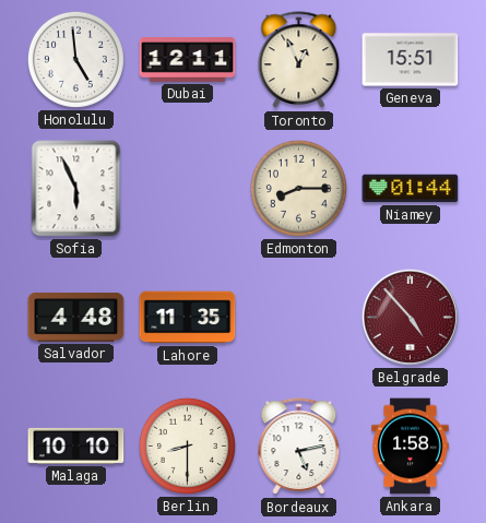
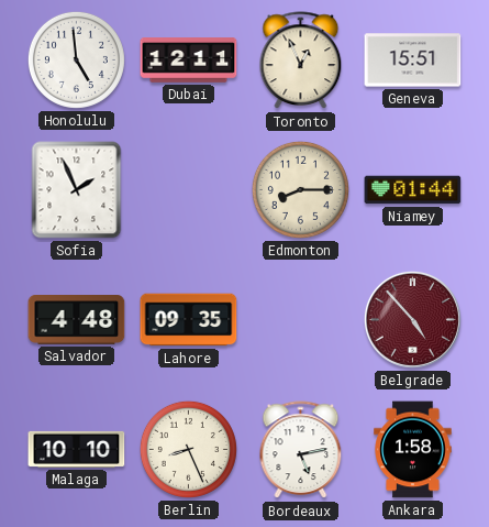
Sofia: 5:56 -> 1:56
Lahore: 11:35 -> 09:35
Berlin: 8:30 -> 8:26
